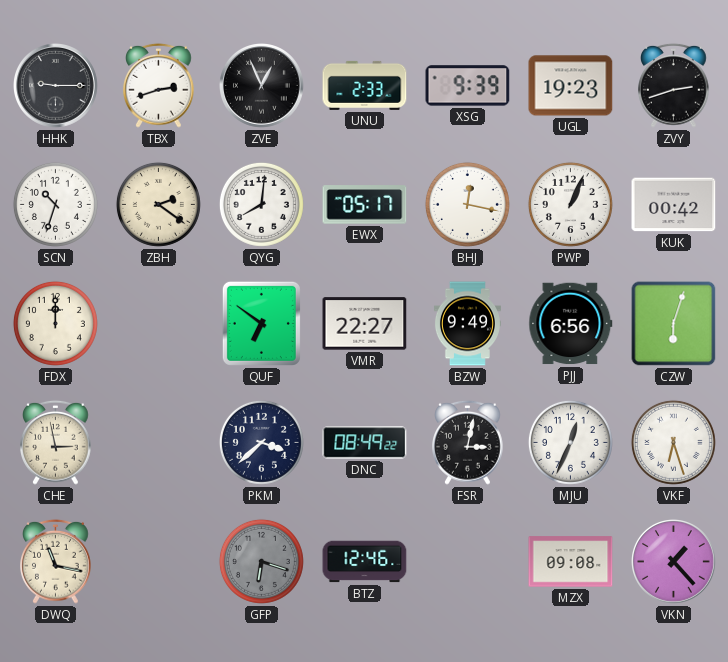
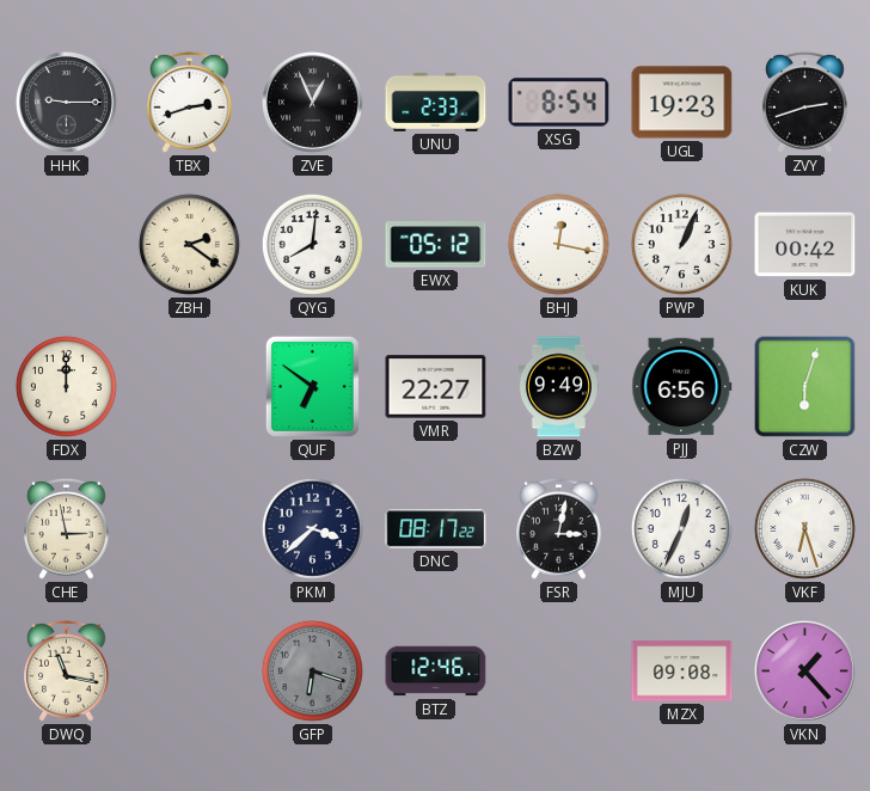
XSG: 9:39 -> 8:54
SCN: 10:33 -> none
EWX: 05:17 -> 05:12
DNC: 08:49 -> 08:17
